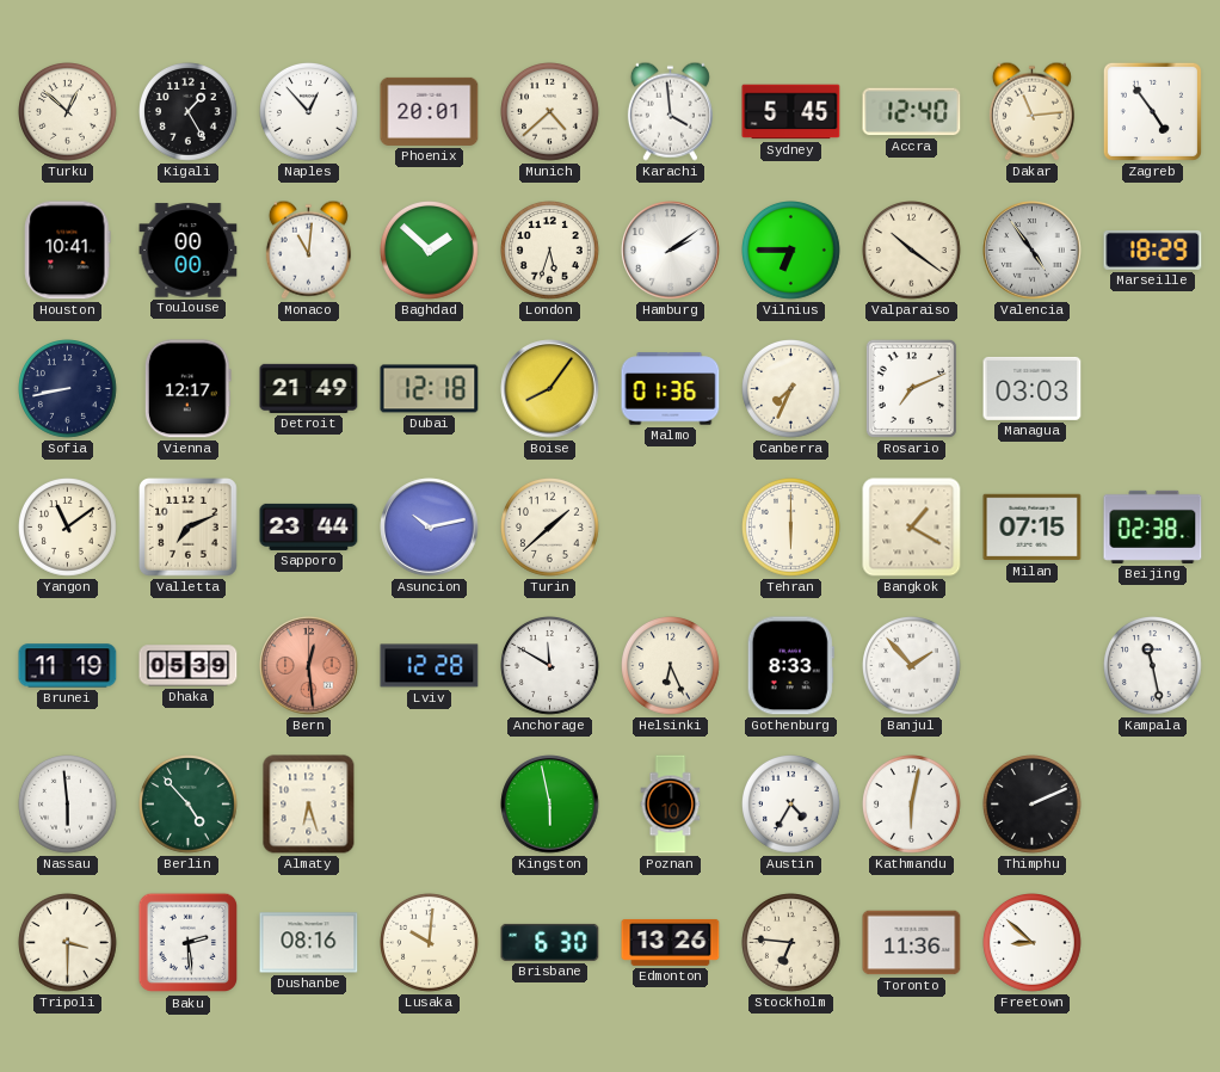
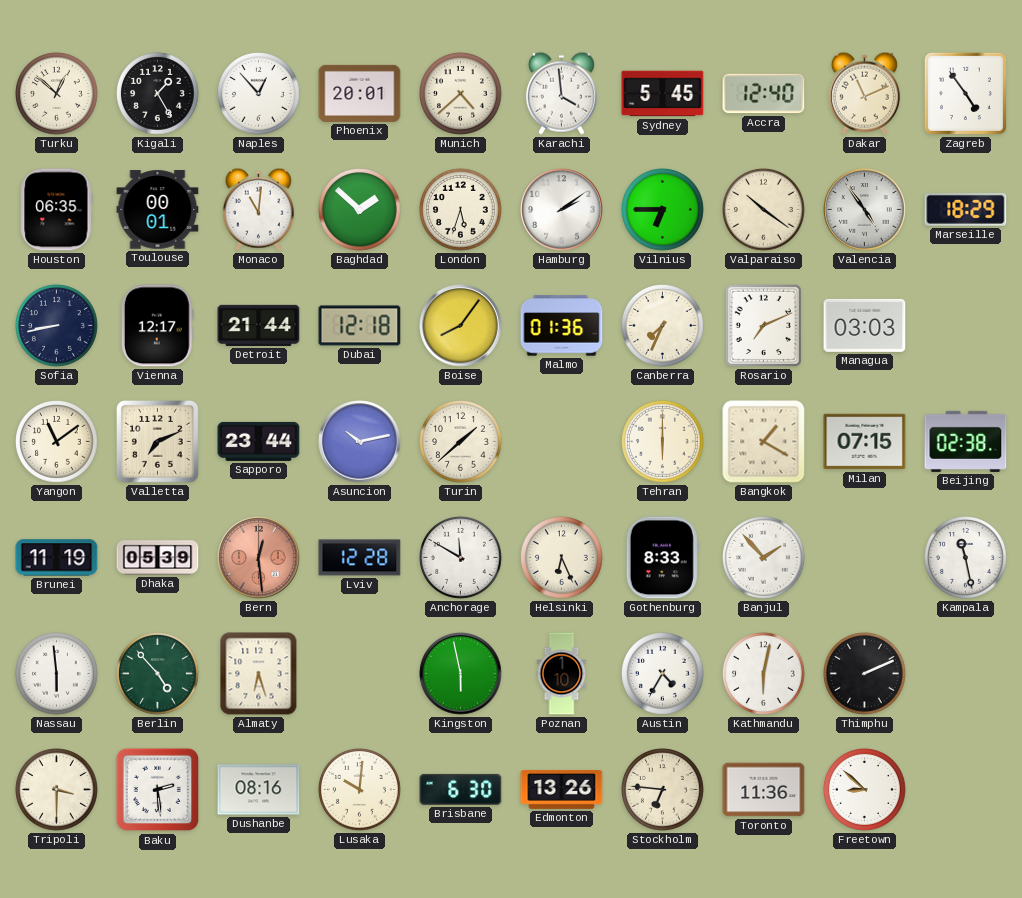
Dakar: 11:14 -> 11:11
Houston: 10:41 -> 06:35
Toulouse: 00:00 -> 00:01
Detroit: 21:49 -> 21:44
